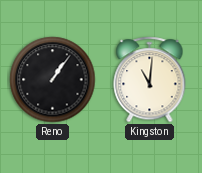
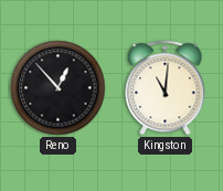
Reno: 1:06 -> 12:53
